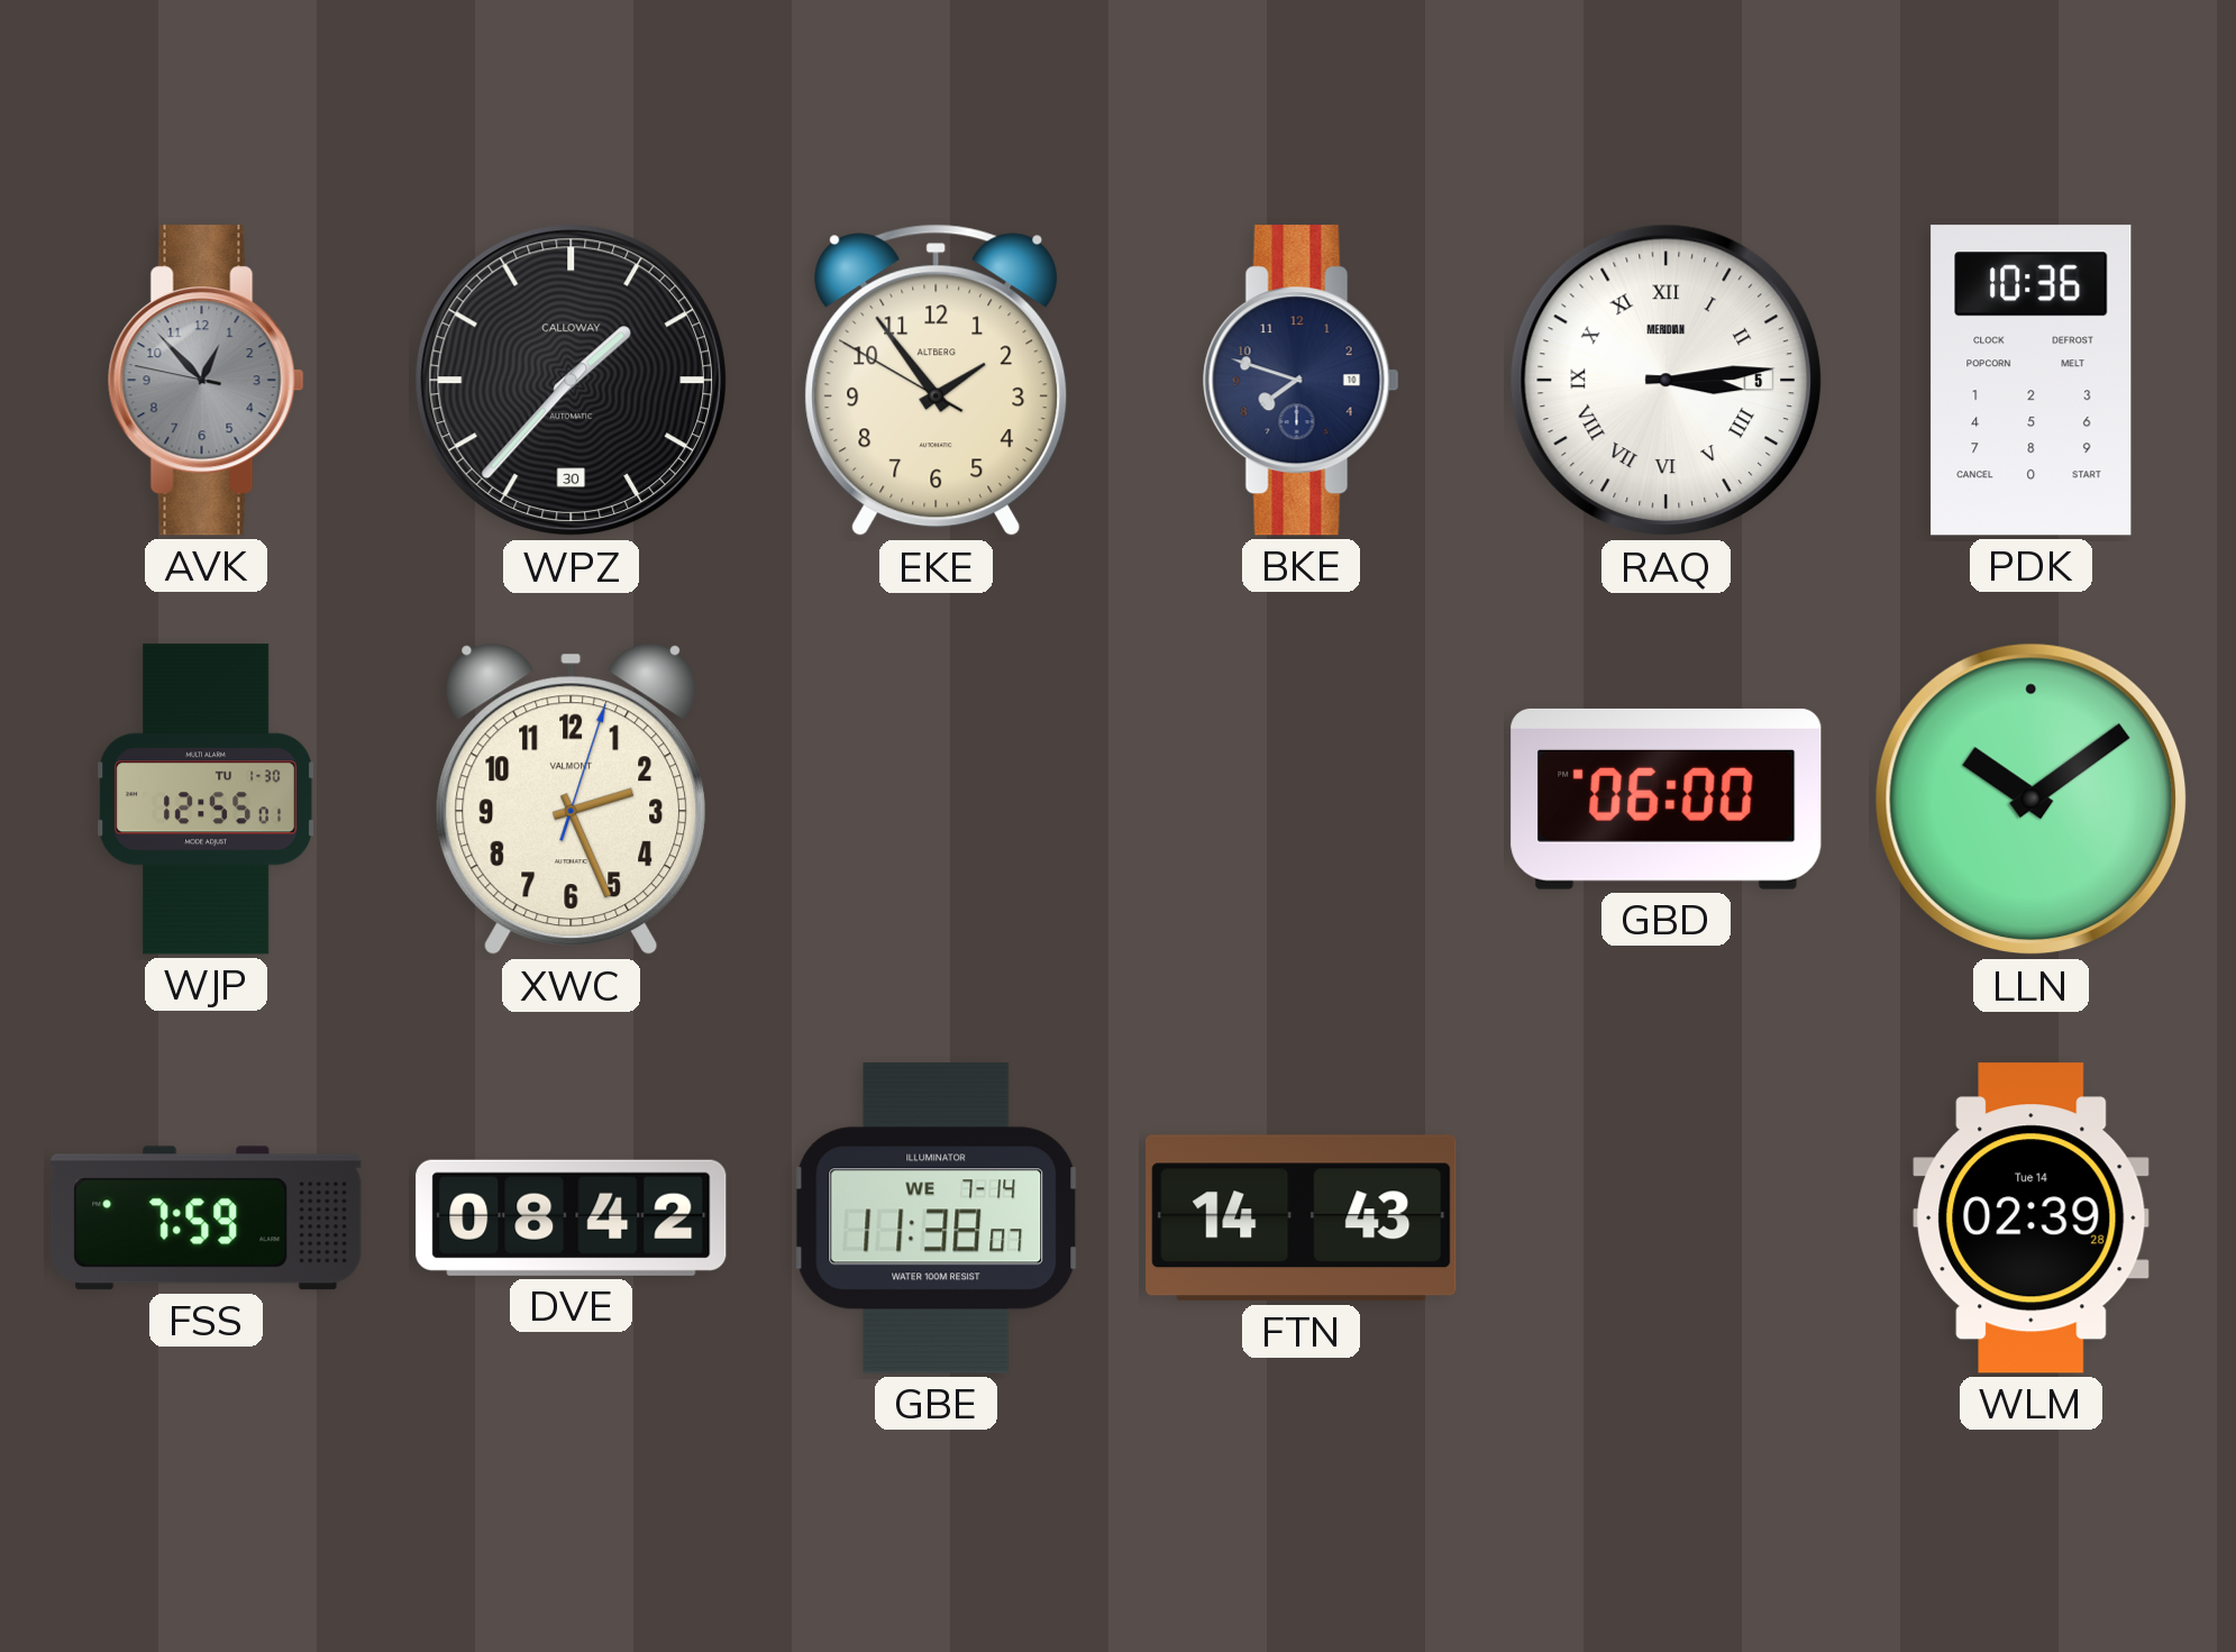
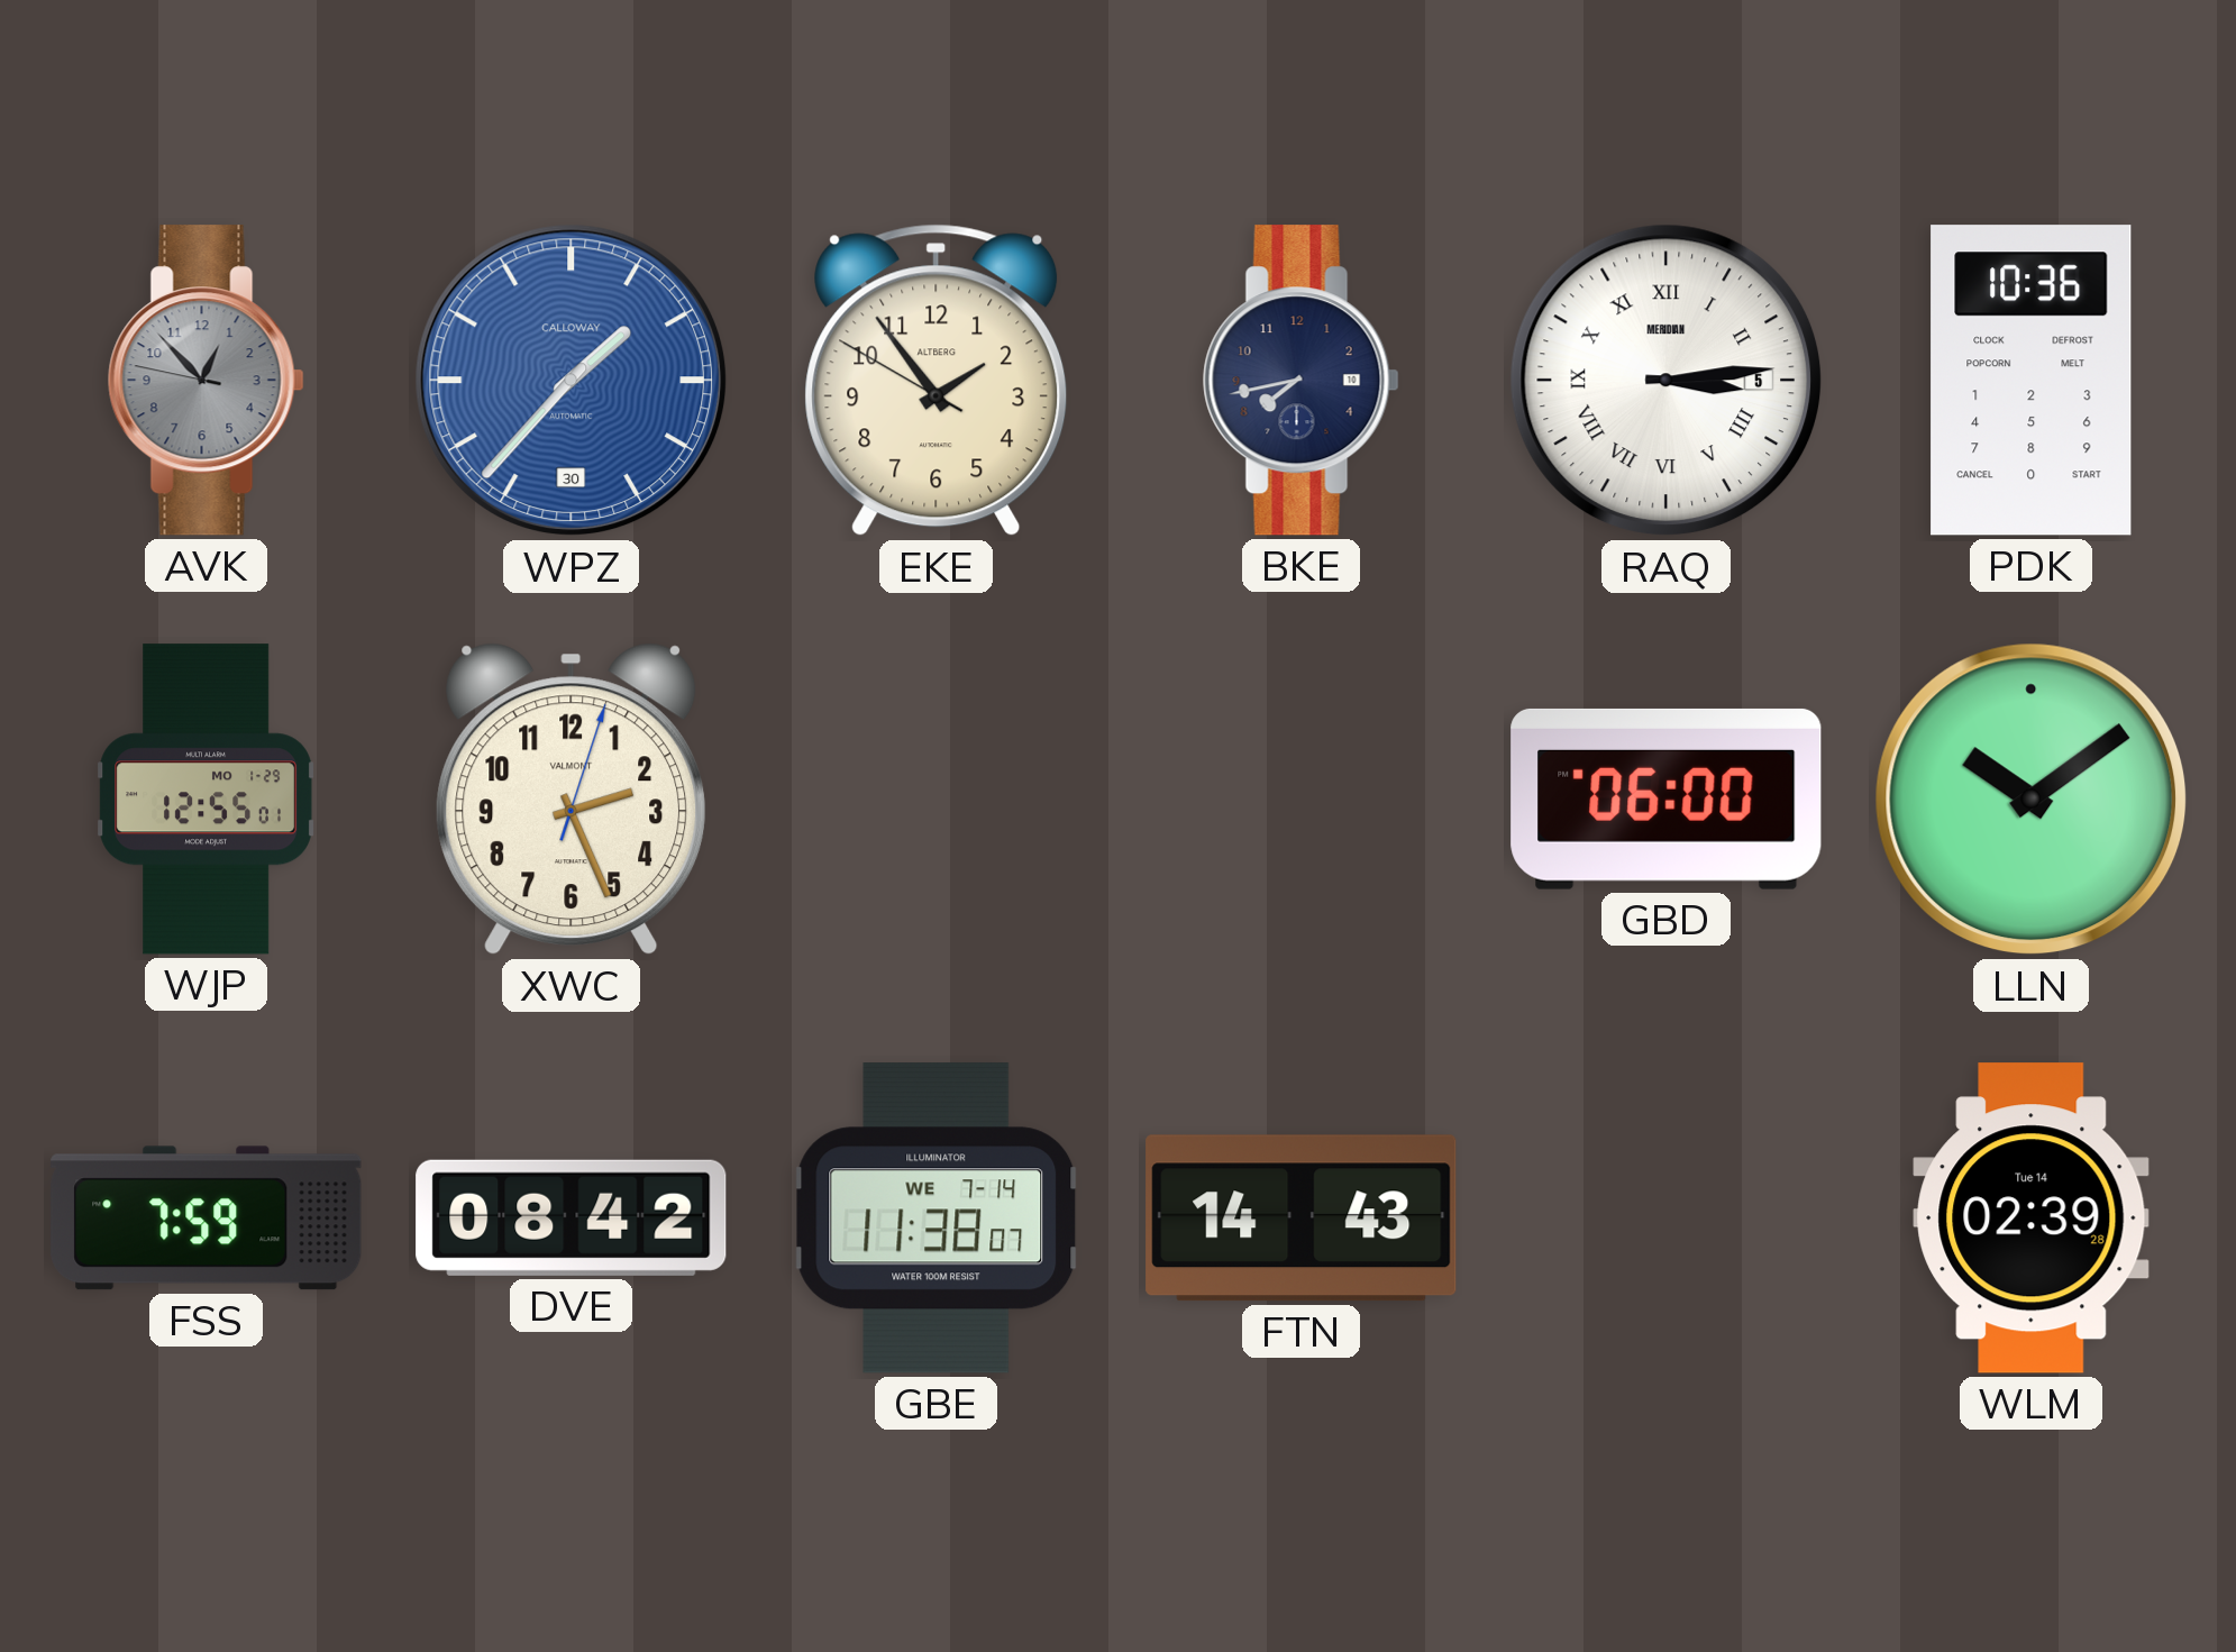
WPZ dial: black -> blue
BKE: 7:48 -> 7:43
WJP date: TU 1-30 -> MO 1-29
